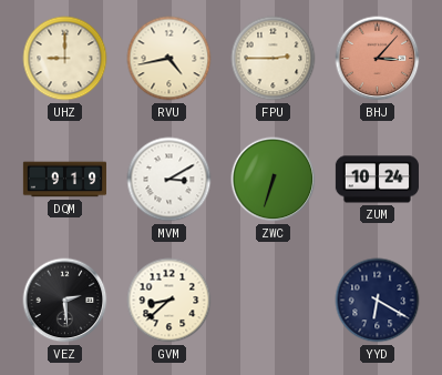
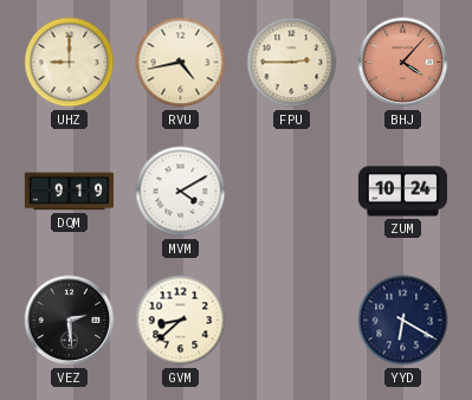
BHJ: 3:07 -> 4:07
MVM: 3:10 -> 4:10
ZWC: 6:33 -> none
